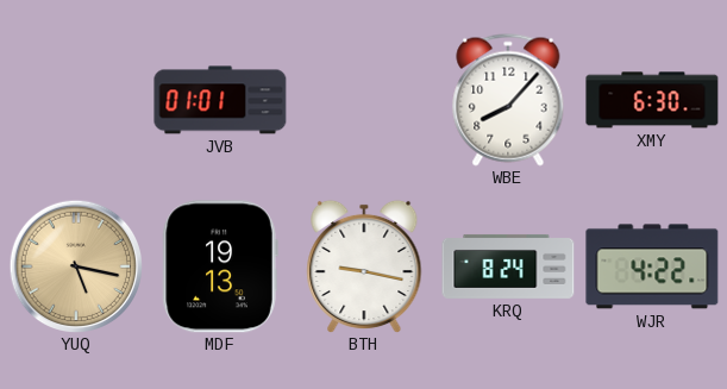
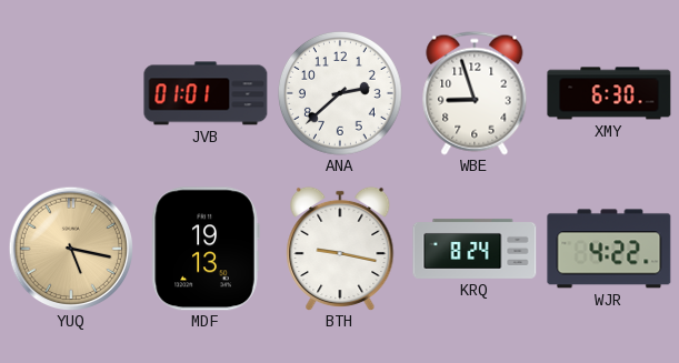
ANA: none -> 2:38
WBE: 8:07 -> 8:57
